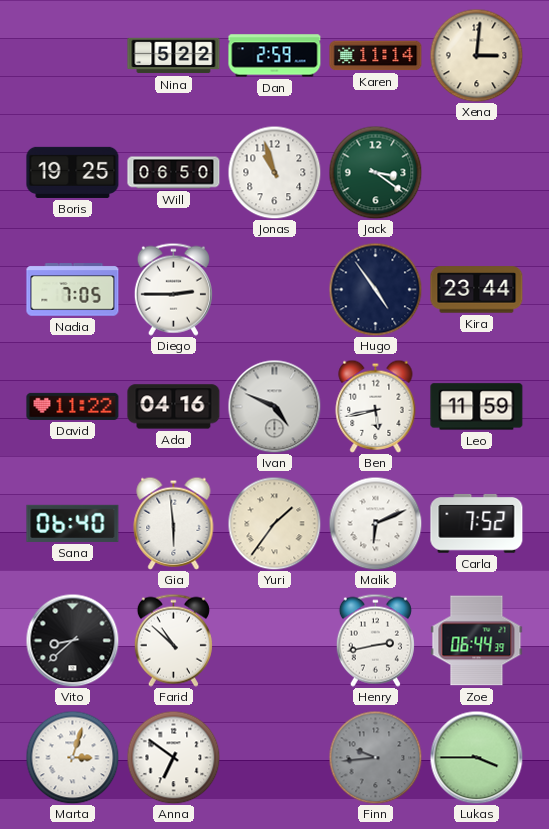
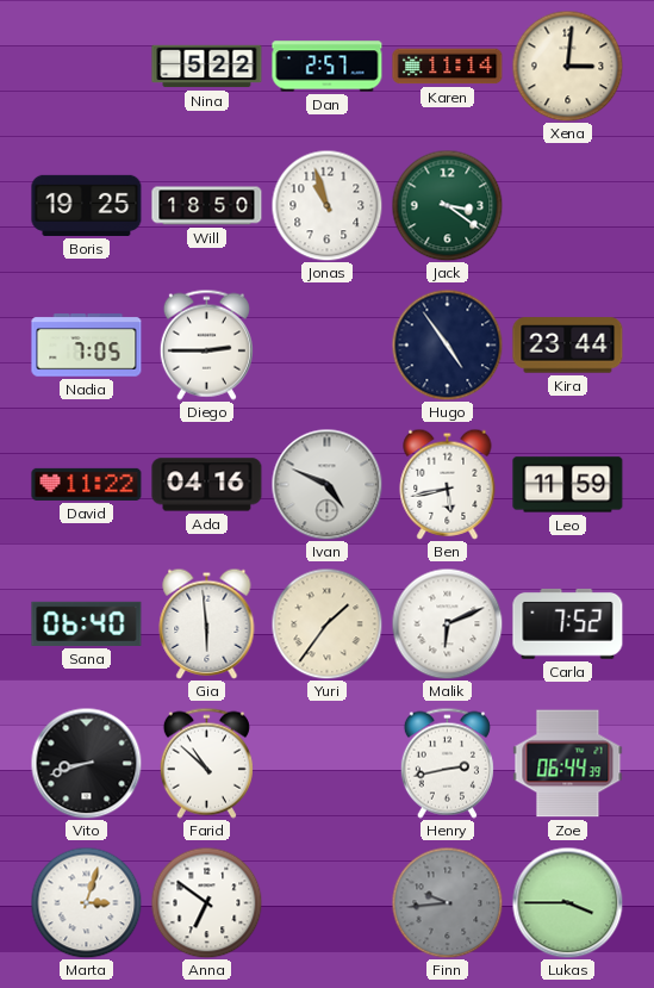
Dan: 2:59 -> 2:57
Will: 06:50 -> 18:50
Vito: 8:38 -> 8:42
